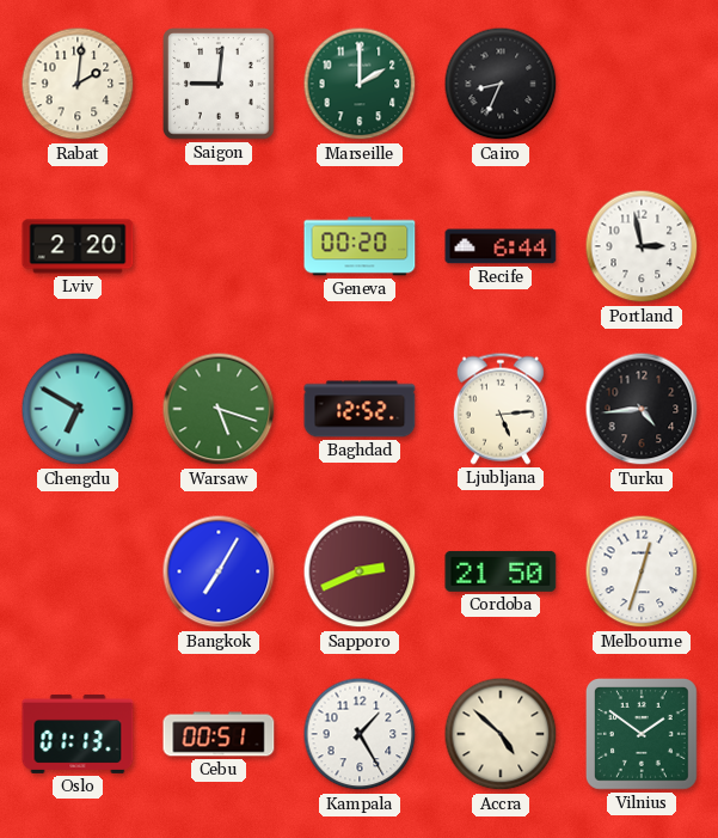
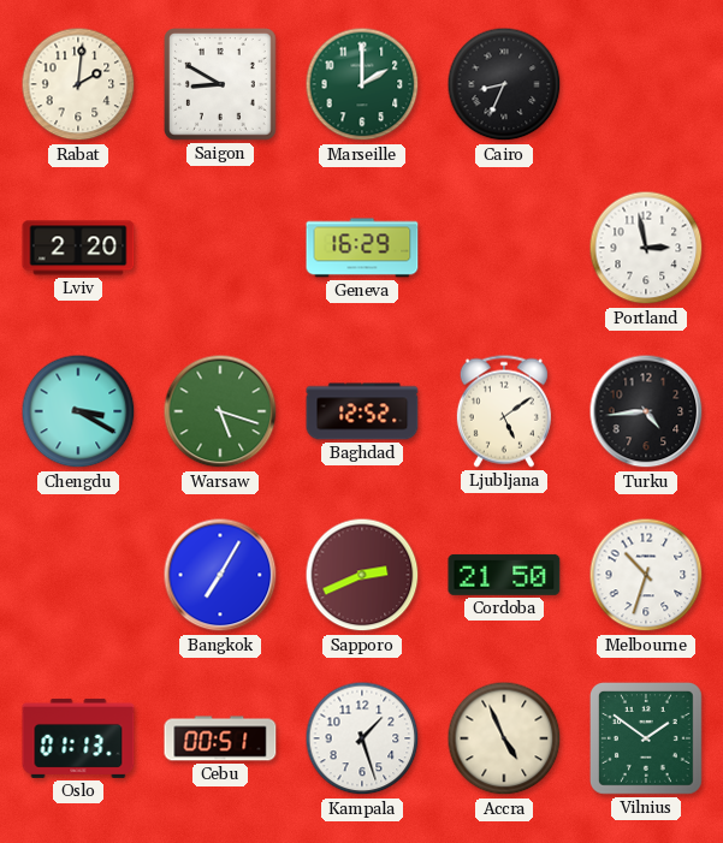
Saigon: 9:01 -> 8:50
Geneva: 00:20 -> 16:29
Recife: 6:44 -> none
Chengdu: 6:50 -> 3:20
Ljubljana: 5:14 -> 5:09
Melbourne: 12:33 -> 10:33
Kampala: 1:25 -> 1:27
Accra: 4:52 -> 4:56
